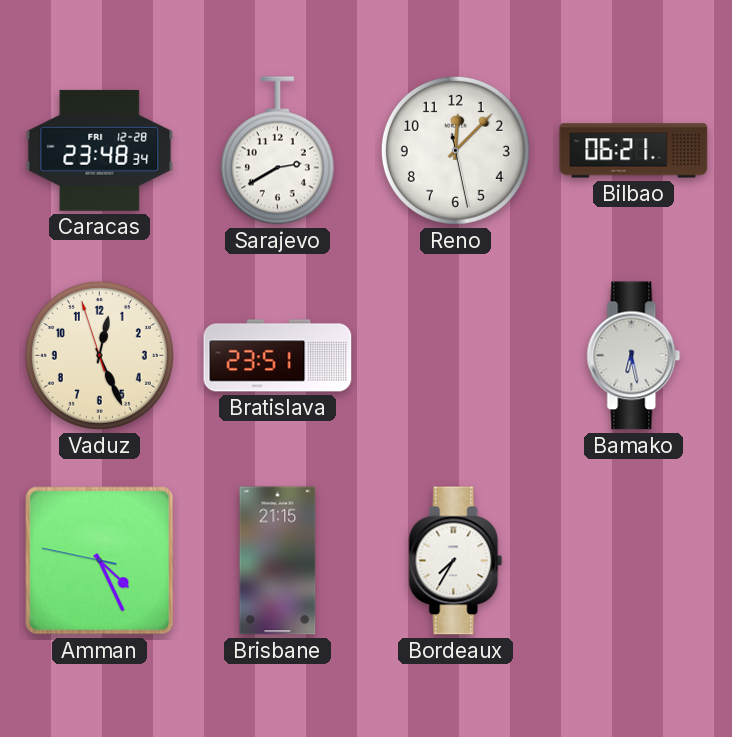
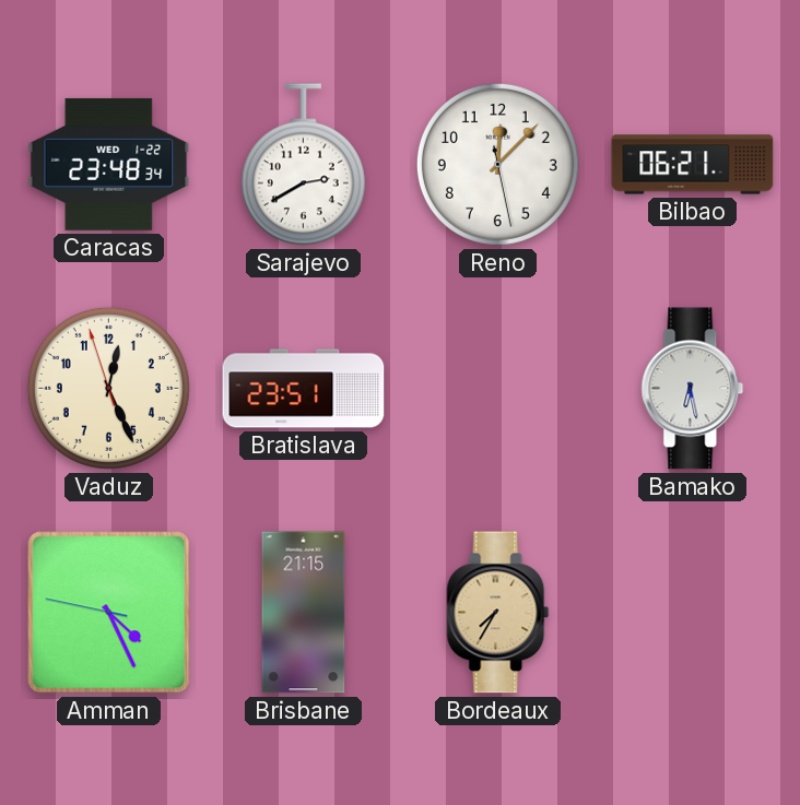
Caracas date: FRI 12-28 -> WED 1-22
Bordeaux dial: white -> champagne
